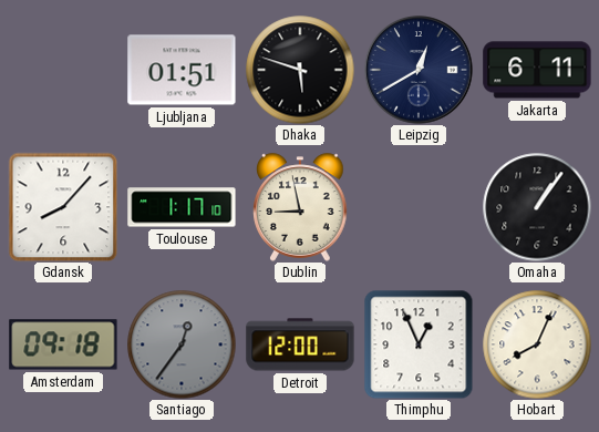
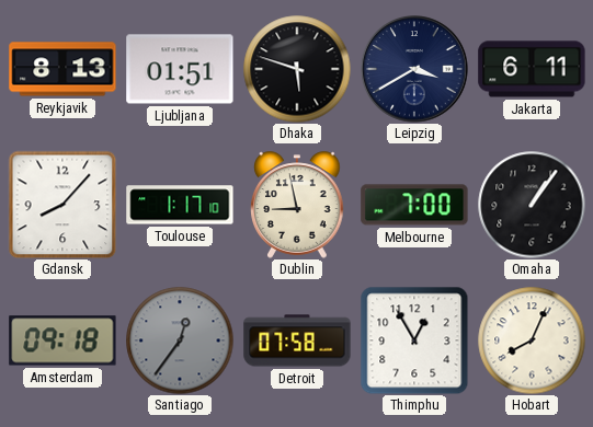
Reykjavik: none -> 8:13
Leipzig: 12:40 -> 3:40
Melbourne: none -> 7:00
Detroit: 12:00 -> 07:58
Thimphu: 12:56 -> 12:55
